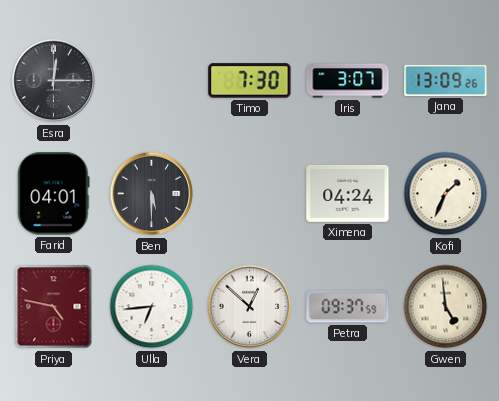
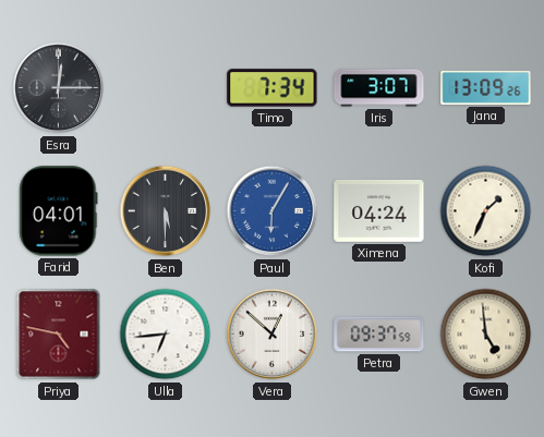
Timo: 7:30 -> 7:34
Paul: none -> 6:05
